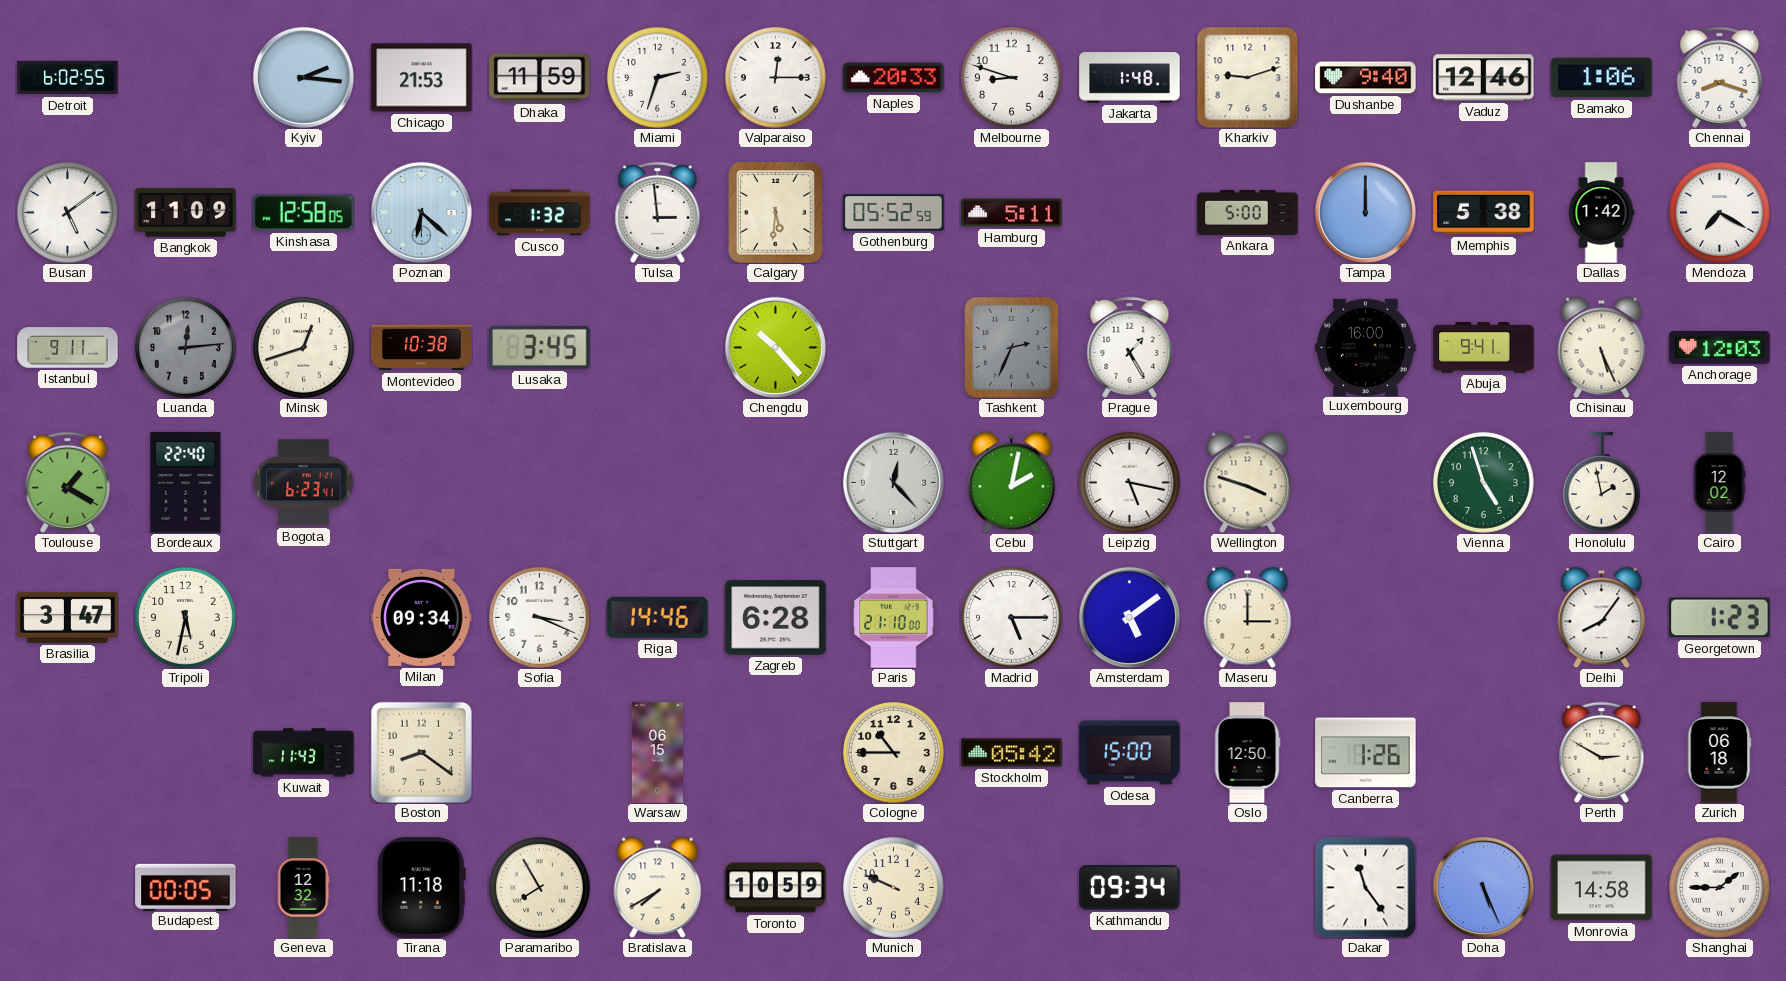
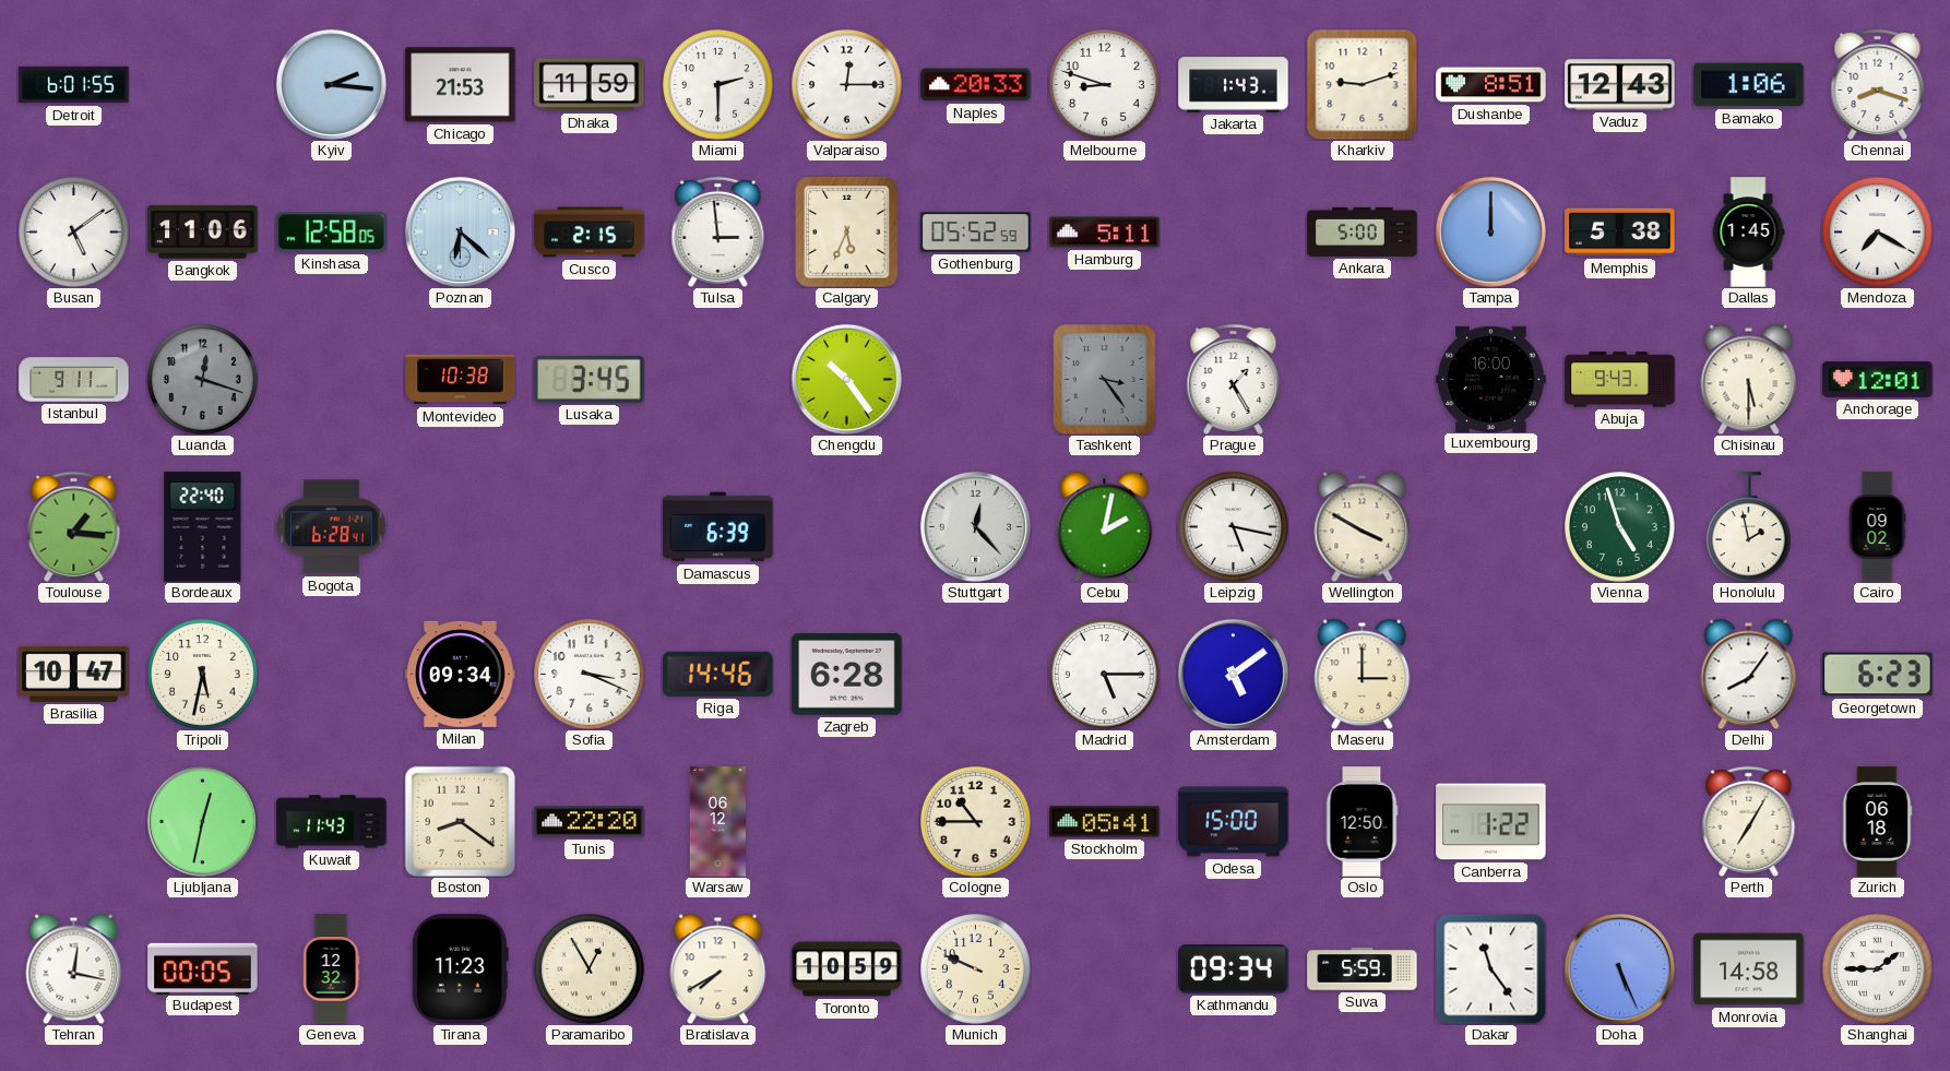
Detroit: 6:02 -> 6:01
Miami: 2:33 -> 2:30
Jakarta: 1:48 -> 1:43
Dushanbe: 9:40 -> 8:51
Vaduz: 12:46 -> 12:43
Bangkok: 11:09 -> 11:06
Cusco: 1:32 -> 2:15
Calgary: 5:31 -> 5:34
Dallas: 1:42 -> 1:45
Luanda: 12:14 -> 12:18
Minsk: 12:42 -> none
Chengdu: 10:23 -> 10:24
Tashkent: 2:34 -> 3:24
Abuja: 9:41 -> 9:43
Chisinau: 5:26 -> 5:30
Anchorage: 12:03 -> 12:01
Toulouse: 1:20 -> 1:16
Bogota: 6:23 -> 6:28
Damascus: none -> 6:39
Wellington: 3:48 -> 3:50
Cairo: 12:02 -> 09:02
Brasilia: 3:47 -> 10:47
Paris: 21:10 -> none
Georgetown: 1:23 -> 6:23
Ljubljana: none -> 12:32
Tunis: none -> 22:20
Warsaw: 06:15 -> 06:12
Stockholm: 05:42 -> 05:41
Canberra: 1:26 -> 1:22
Perth: 2:50 -> 7:05
Tehran: none -> 12:17
Tirana: 11:18 -> 11:23
Paramaribo: 7:55 -> 12:55
Suva: none -> 5:59
